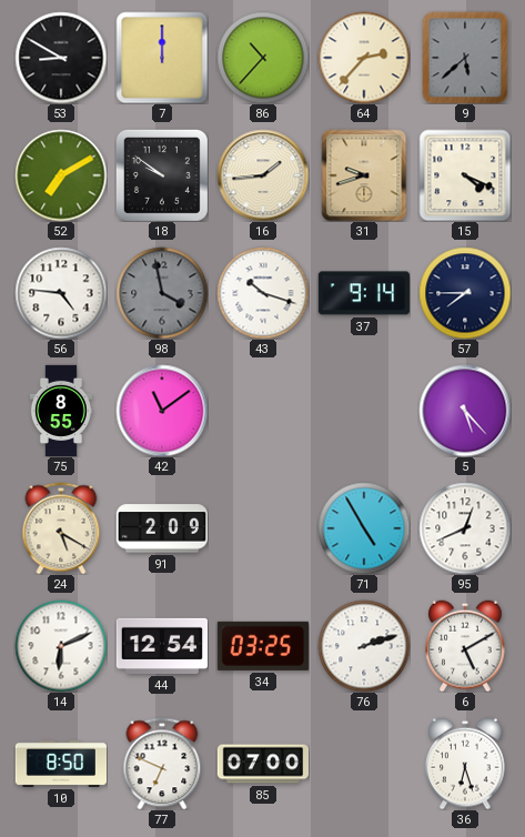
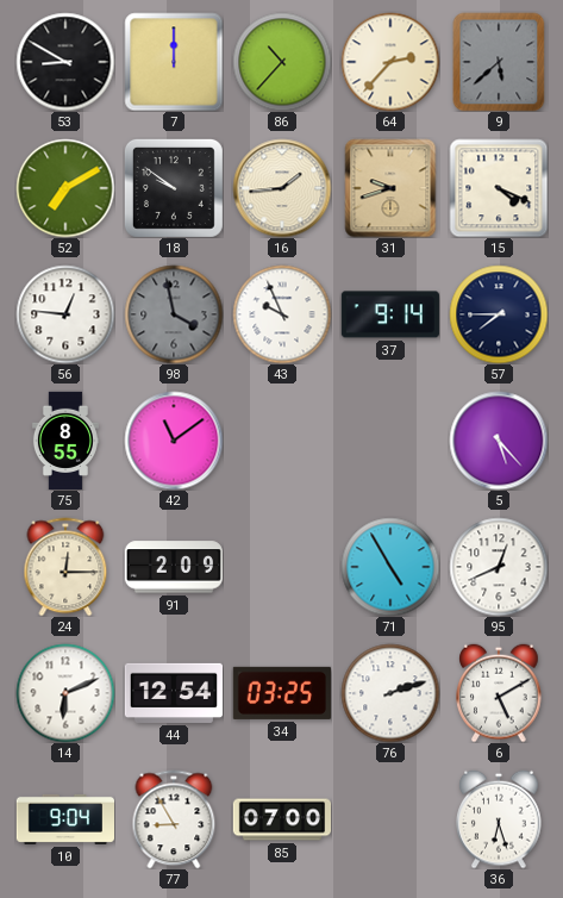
56: 4:46 -> 12:46
43: 10:18 -> 9:56
24: 5:20 -> 12:15
10: 8:50 -> 9:04
77: 6:49 -> 8:55
